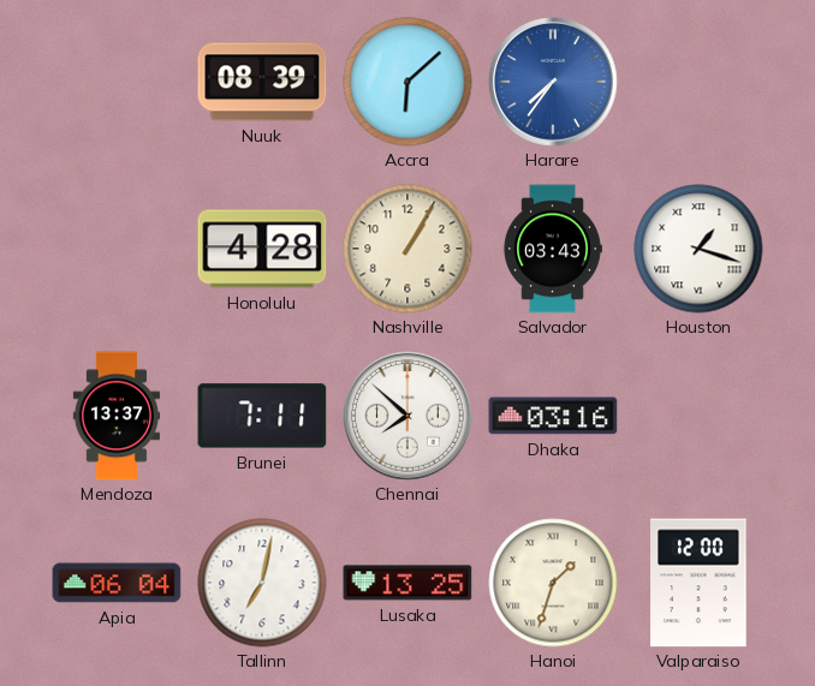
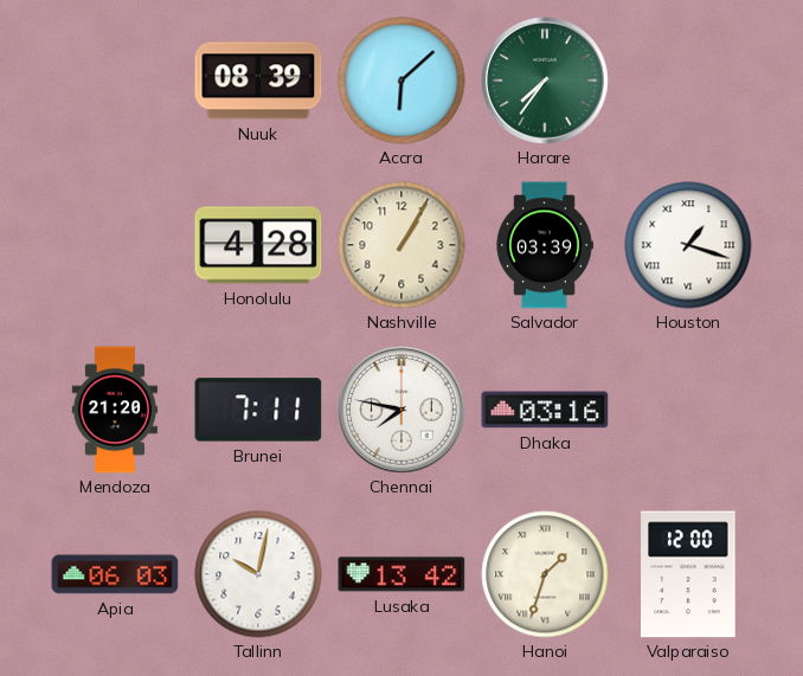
Harare dial: blue -> green
Salvador: 03:43 -> 03:39
Mendoza: 13:37 -> 21:20
Chennai: 7:52 -> 7:47
Apia: 06:04 -> 06:03
Tallinn: 7:02 -> 10:02
Lusaka: 13:25 -> 13:42
